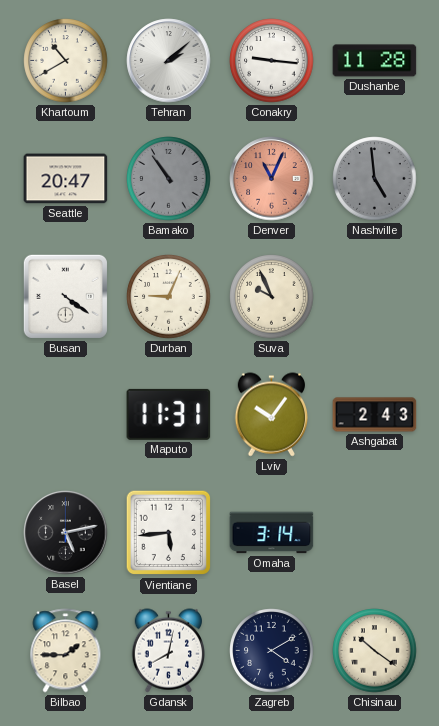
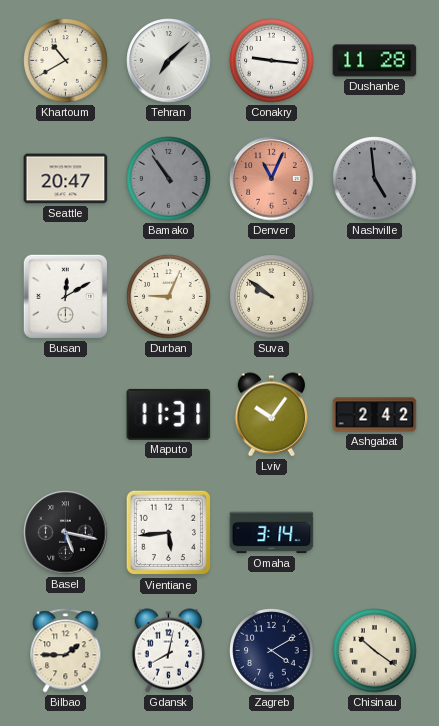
Tehran: 2:08 -> 7:08
Busan: 4:21 -> 12:10
Suva: 9:56 -> 9:51
Ashgabat: 2:43 -> 2:42
Basel: 5:13 -> 5:17
